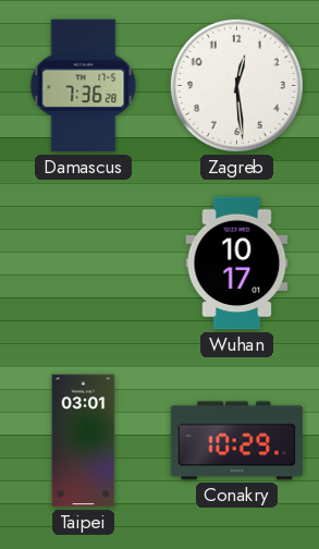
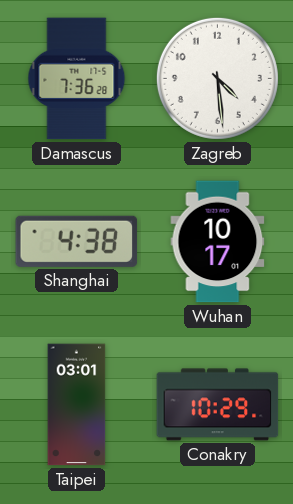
Zagreb: 12:29 -> 4:29
Shanghai: none -> 4:38
